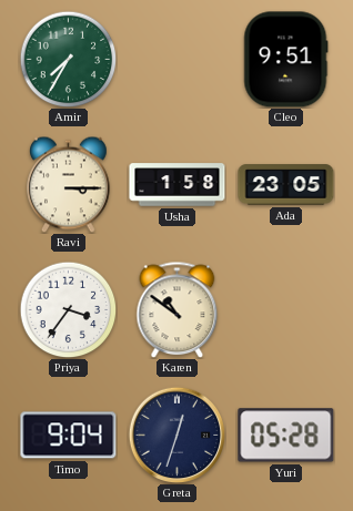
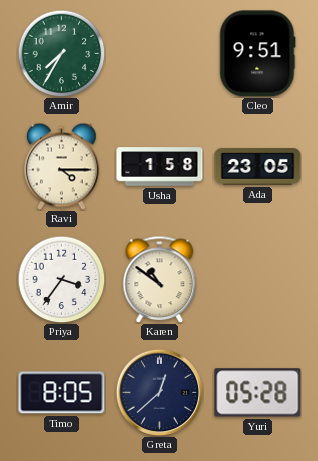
Ravi: 3:15 -> 4:15
Timo: 9:04 -> 8:05
Greta: 12:33 -> 12:38
